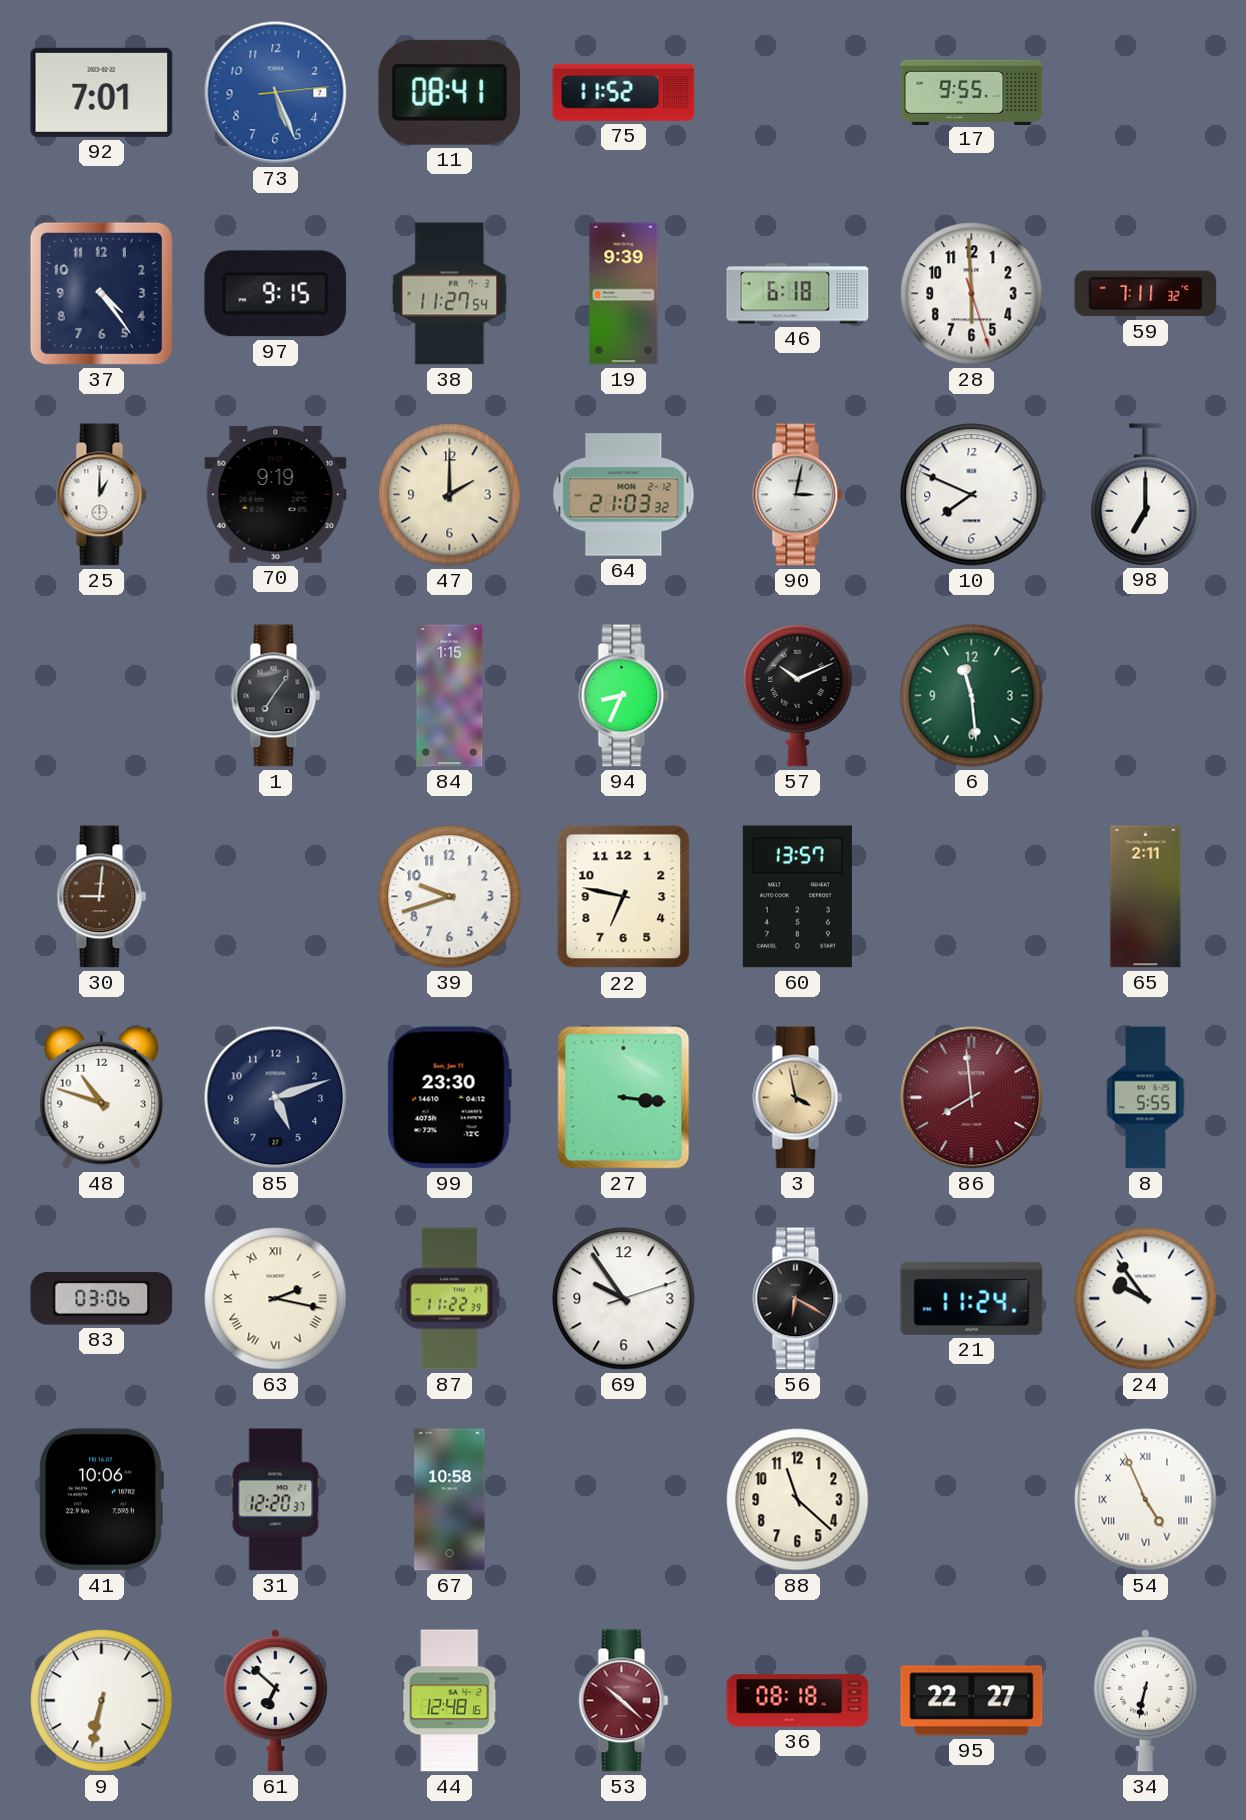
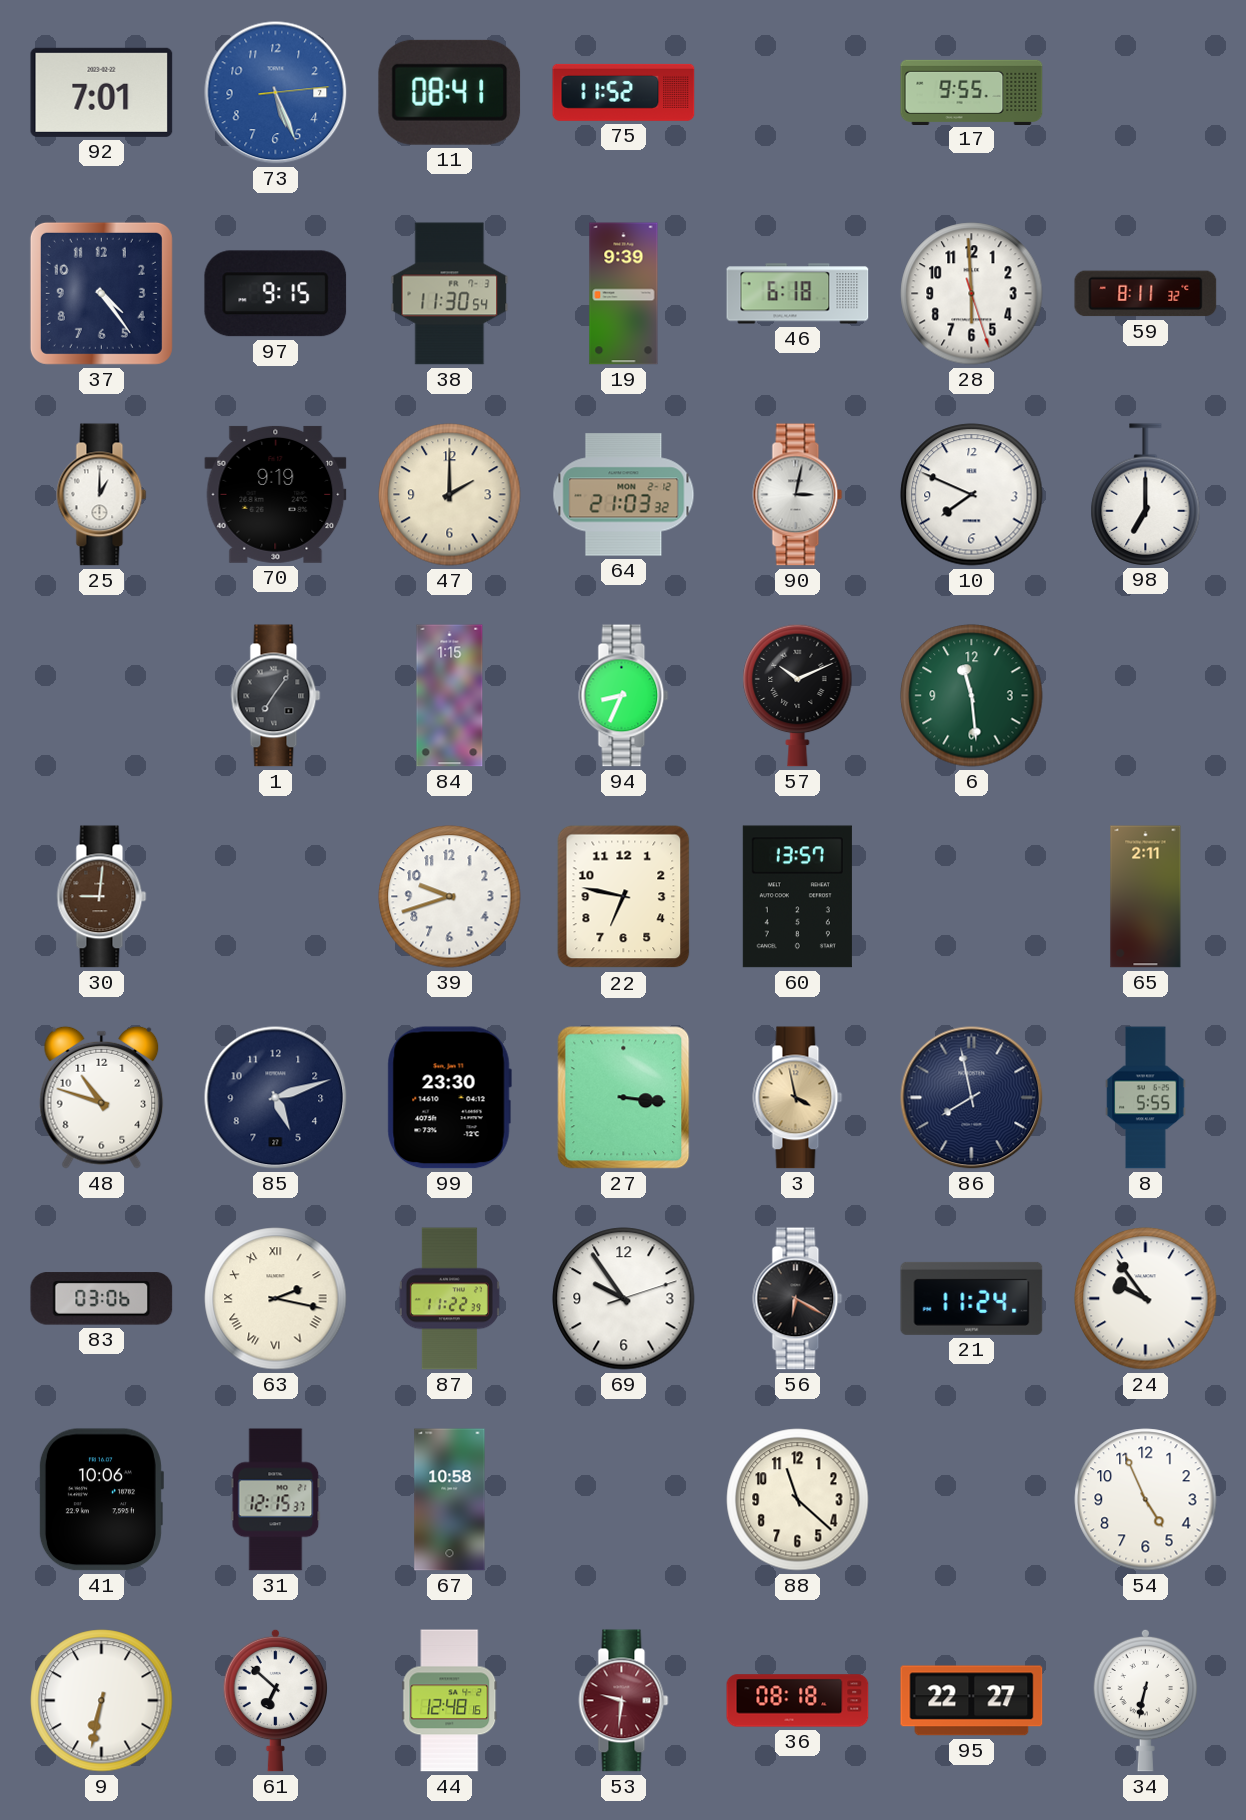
38: 11:27 -> 11:30
59: 7:11 -> 8:11
86: 7:59 -> 7:58
86 dial: burgundy -> navy
31: 12:20 -> 12:15
54 numerals: Roman -> Arabic
53: 10:22 -> 9:31
